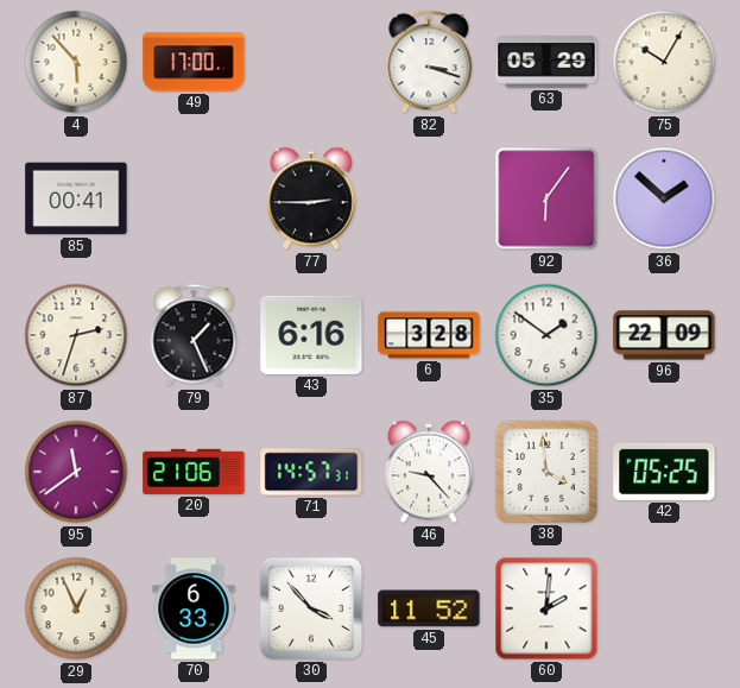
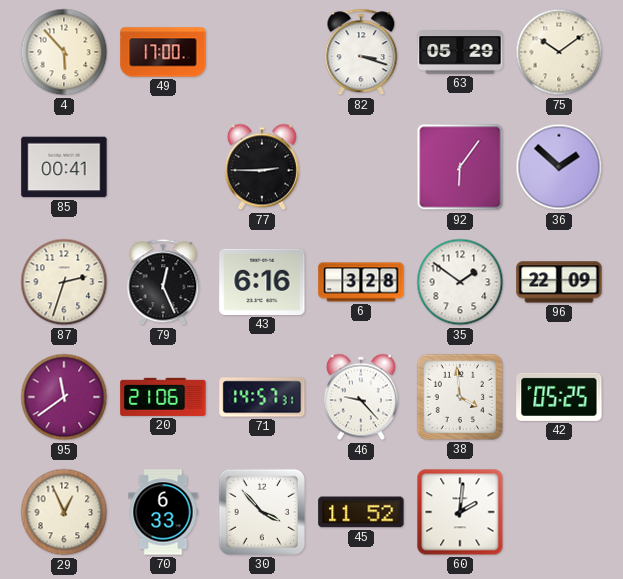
75: 10:05 -> 10:09
79: 1:26 -> 12:26
